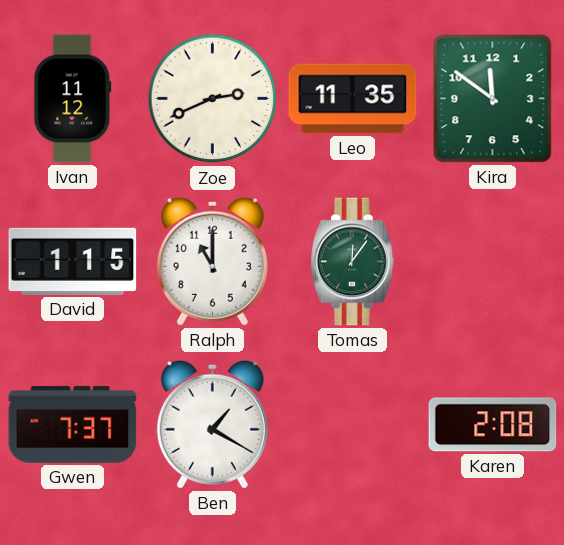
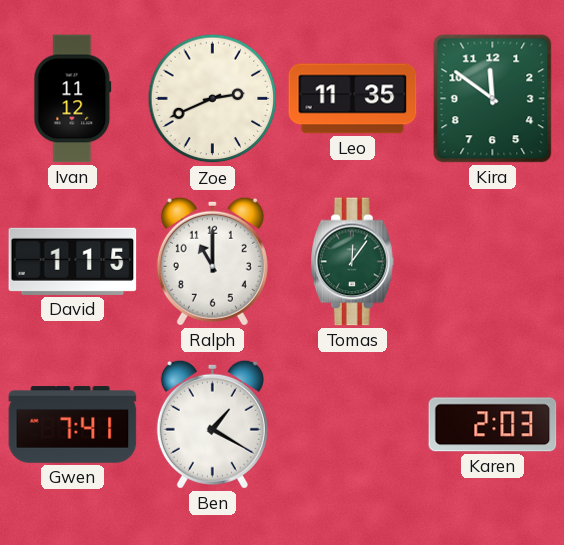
Gwen: 7:37 -> 7:41
Karen: 2:08 -> 2:03
